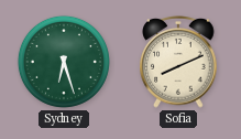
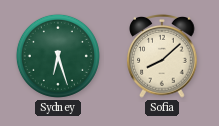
Sofia: 8:11 -> 8:08
